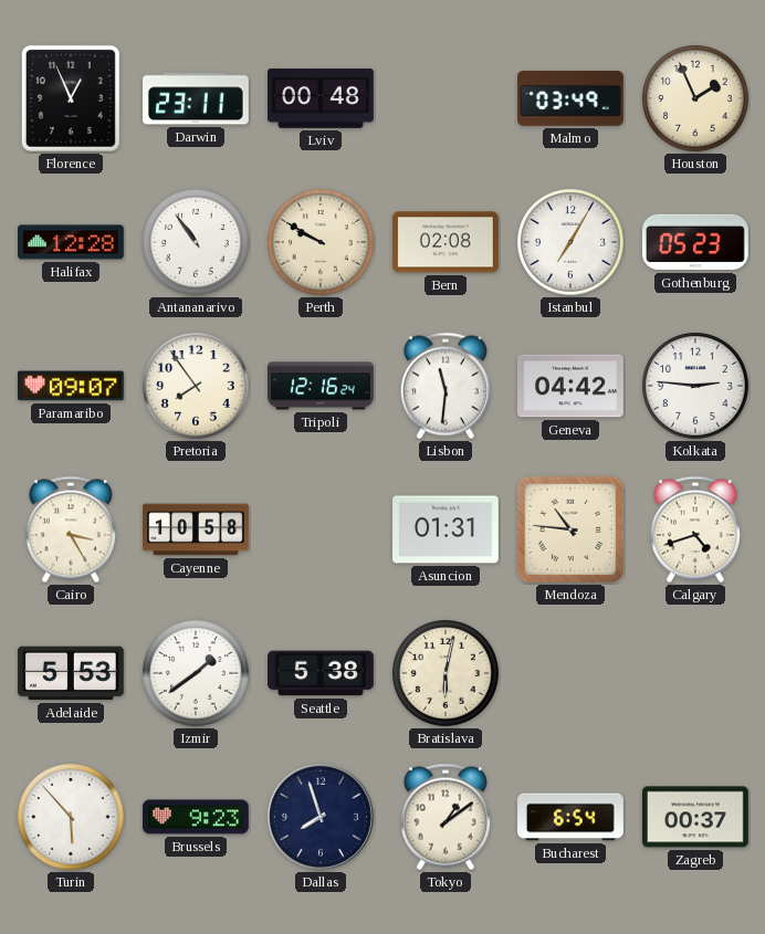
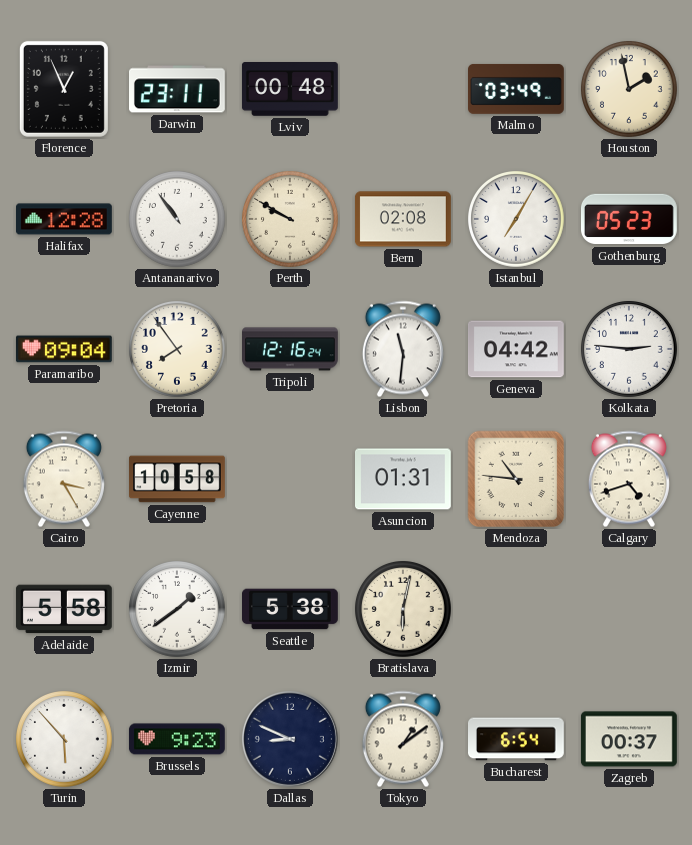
Houston: 1:56 -> 1:58
Paramaribo: 09:07 -> 09:04
Adelaide: 5:53 -> 5:58
Dallas: 7:57 -> 8:49
